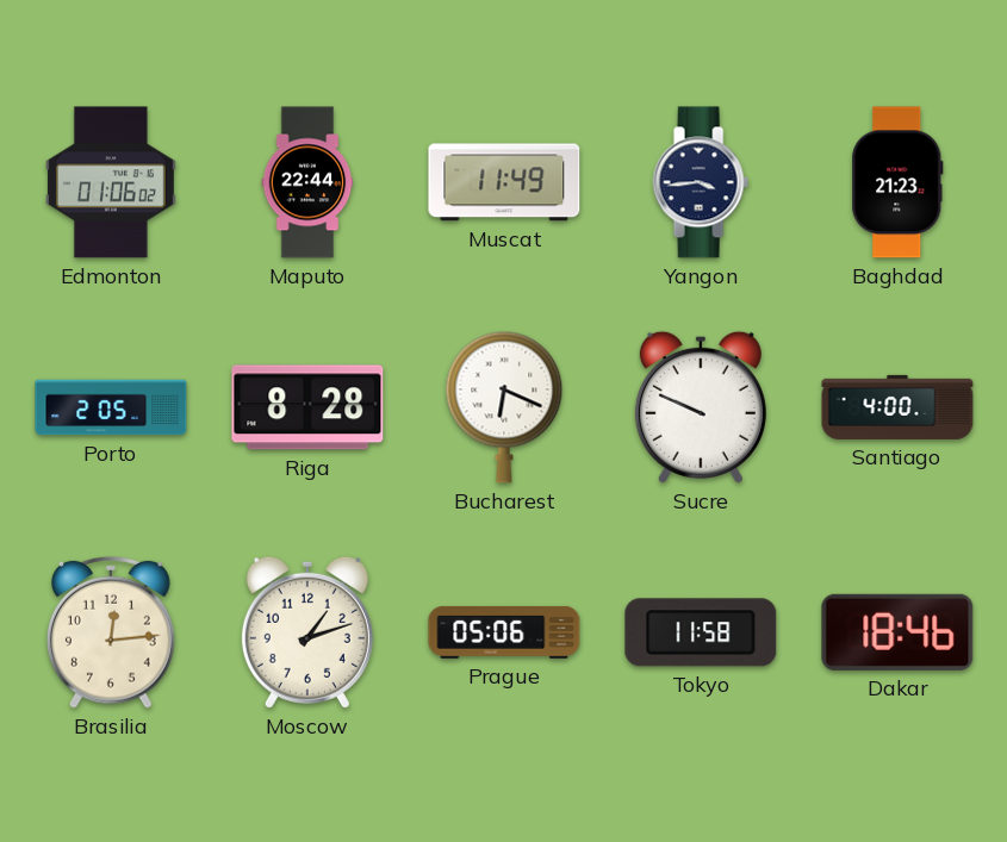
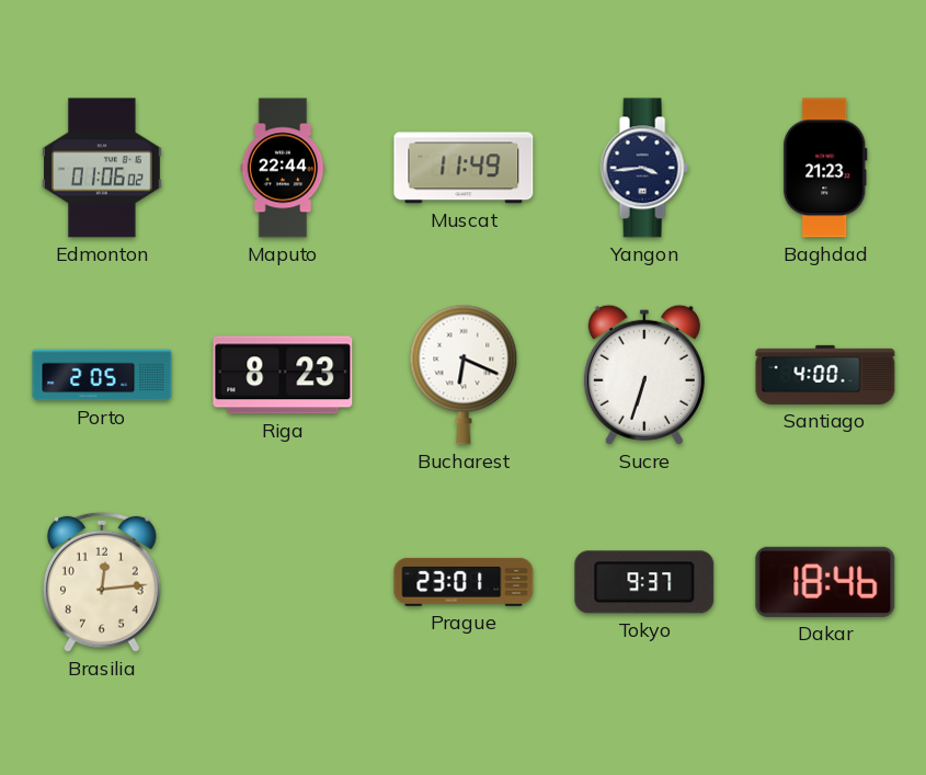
Riga: 8:28 -> 8:23
Sucre: 9:49 -> 6:33
Moscow: 1:12 -> none
Prague: 05:06 -> 23:01
Tokyo: 11:58 -> 9:37
